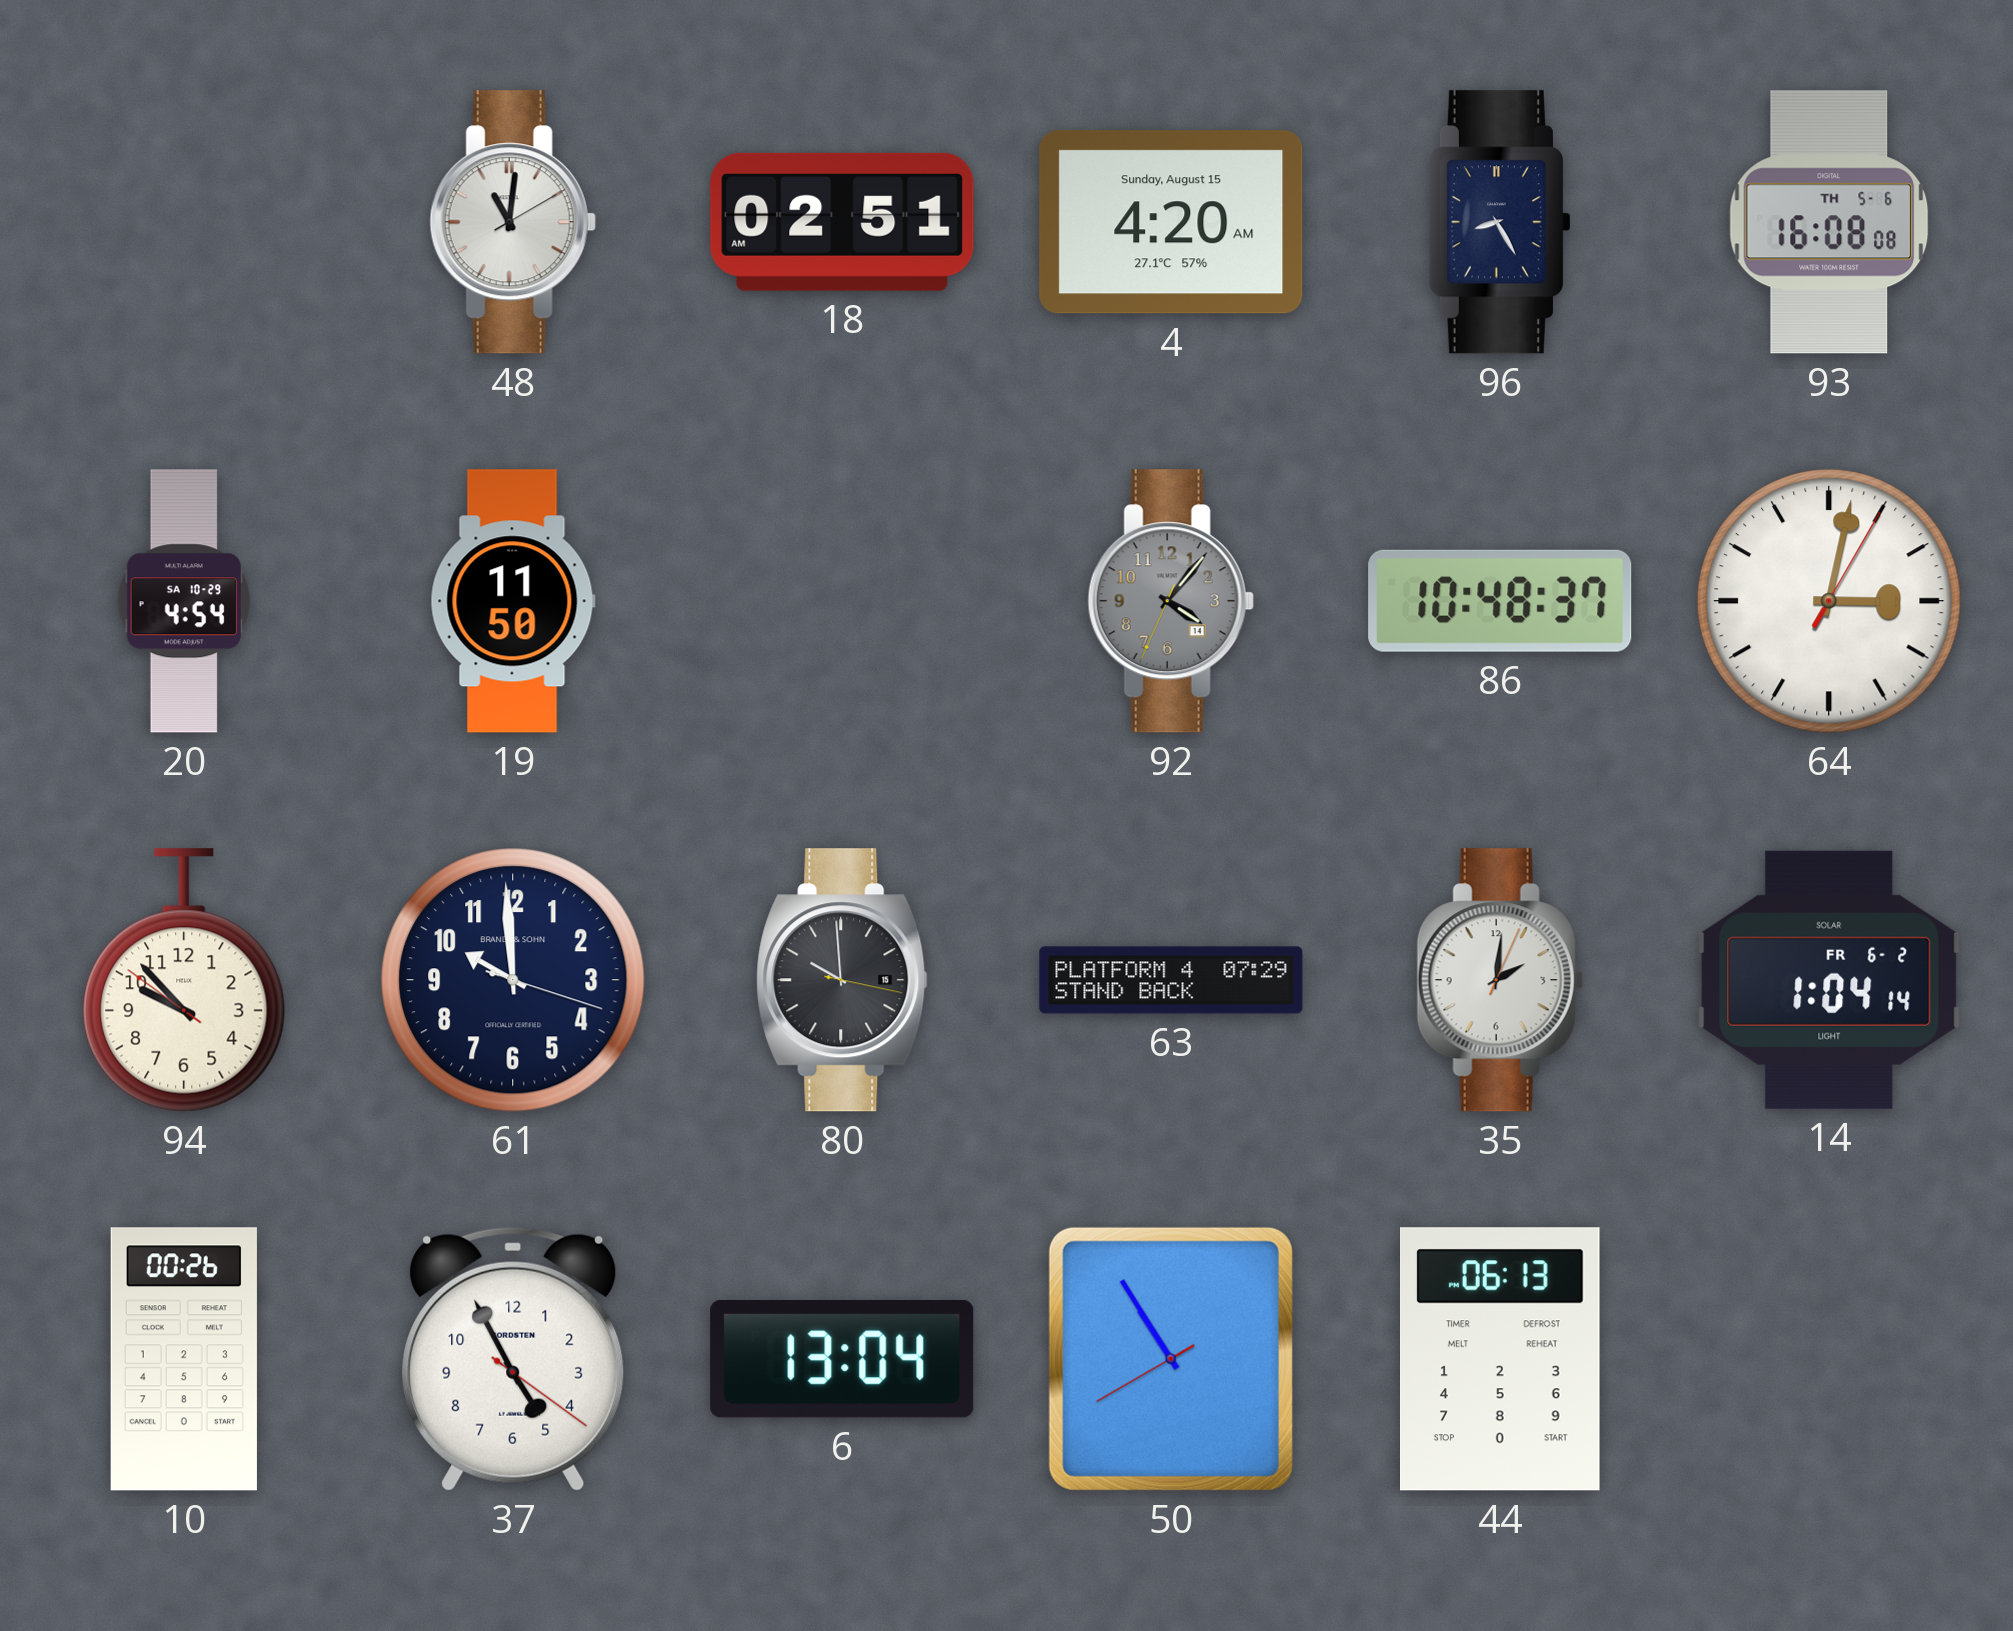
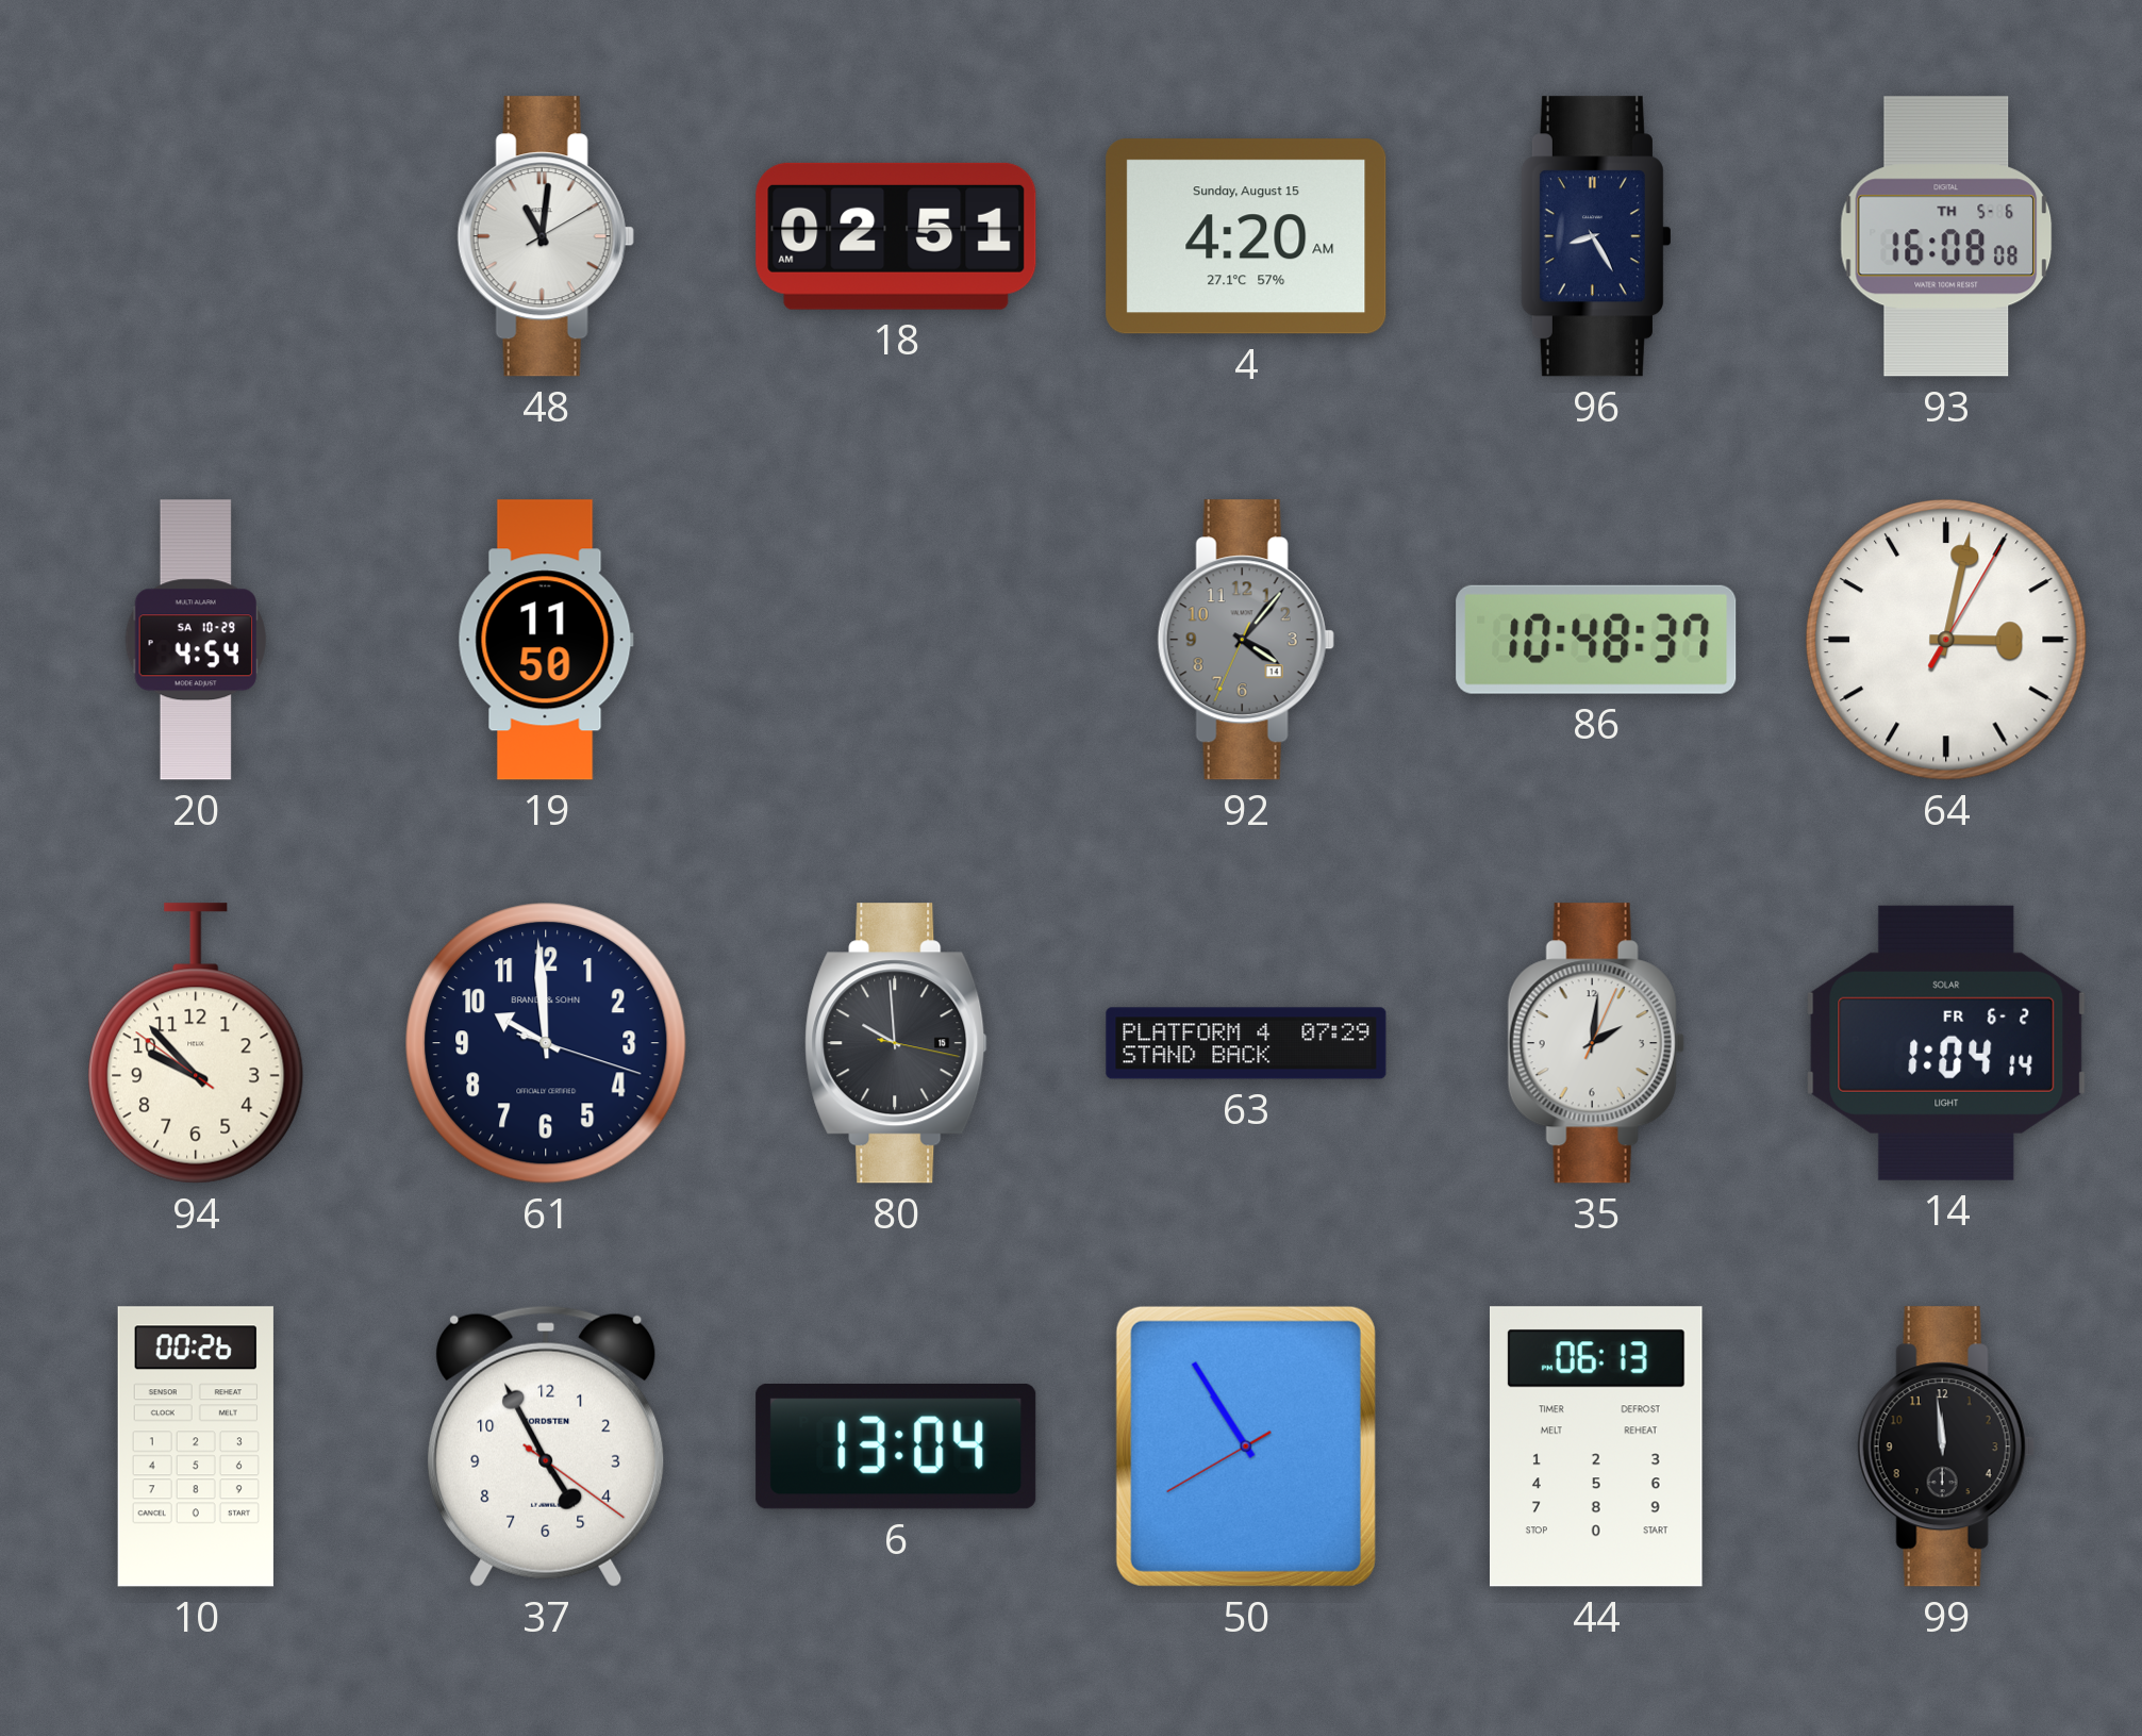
99: none -> 11:59
